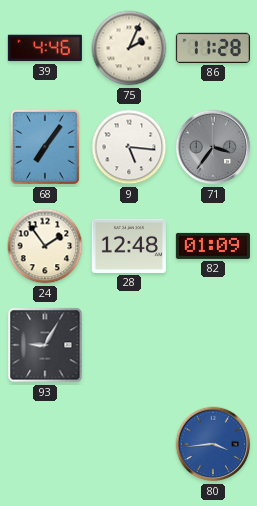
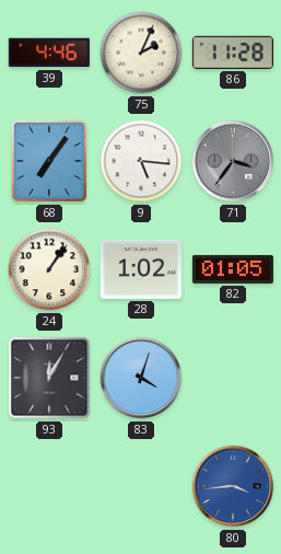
24: 1:54 -> 1:06
28: 12:48 -> 1:02
82: 01:09 -> 01:05
93: 9:05 -> 12:05
83: none -> 4:03
